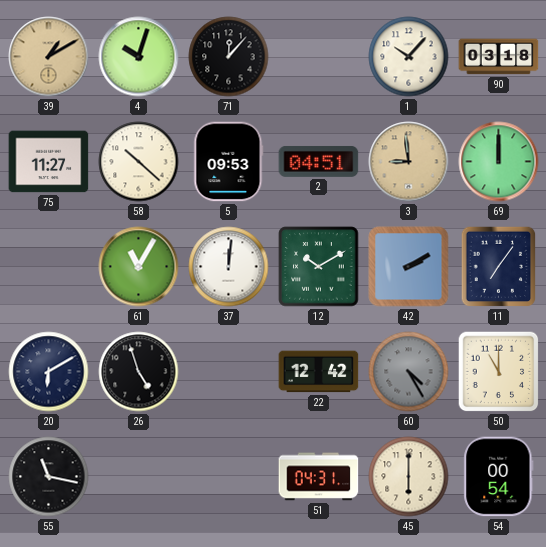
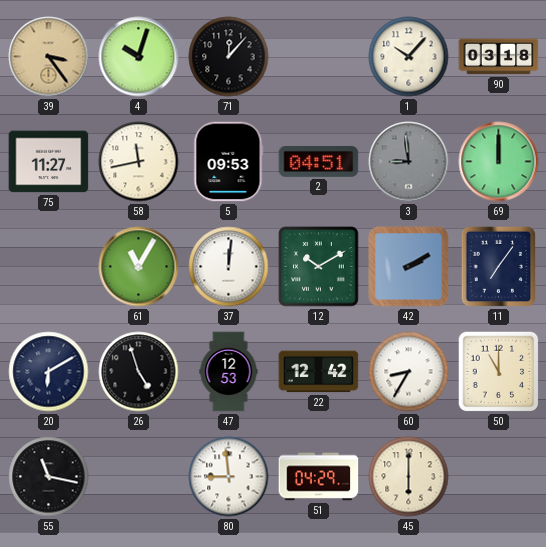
39: 1:10 -> 3:24
58: 10:22 -> 11:43
3 dial: champagne -> grey
47: none -> 12:53
60: 4:25 -> 8:35
60 dial: grey -> white
80: none -> 8:59
51: 04:31 -> 04:29
54: 00:54 -> none
